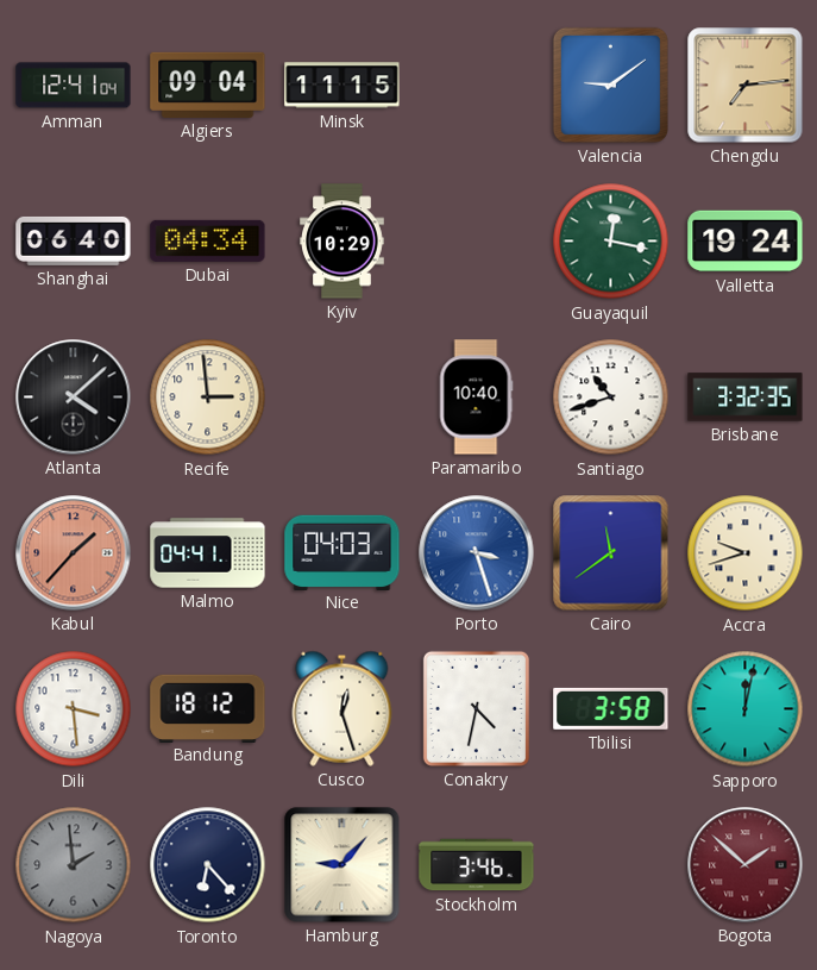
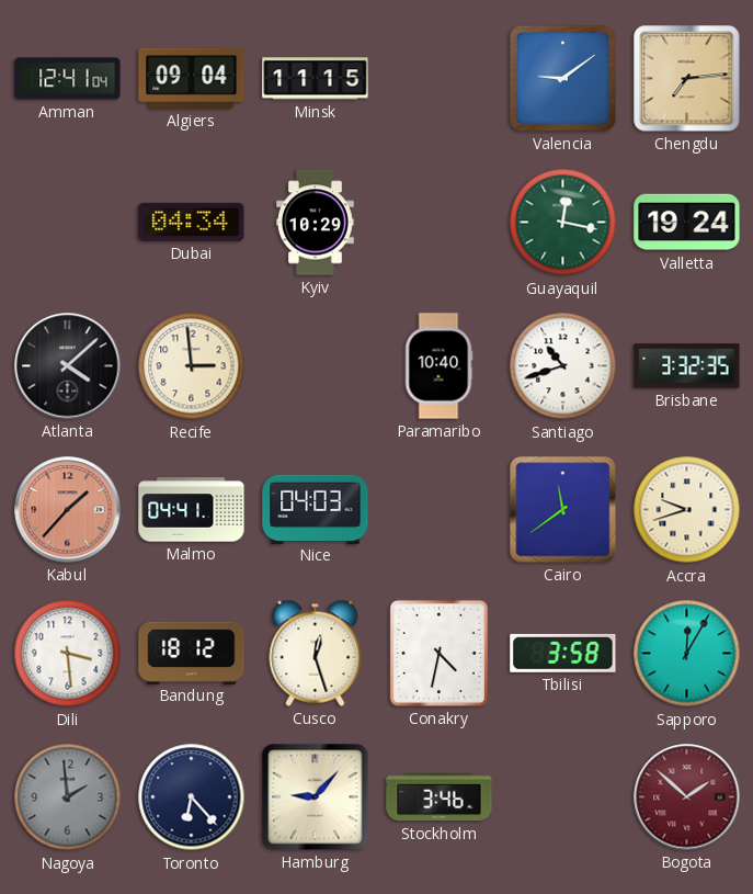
Shanghai: 06:40 -> none
Porto: 3:27 -> none
Sapporo: 12:02 -> 12:05
